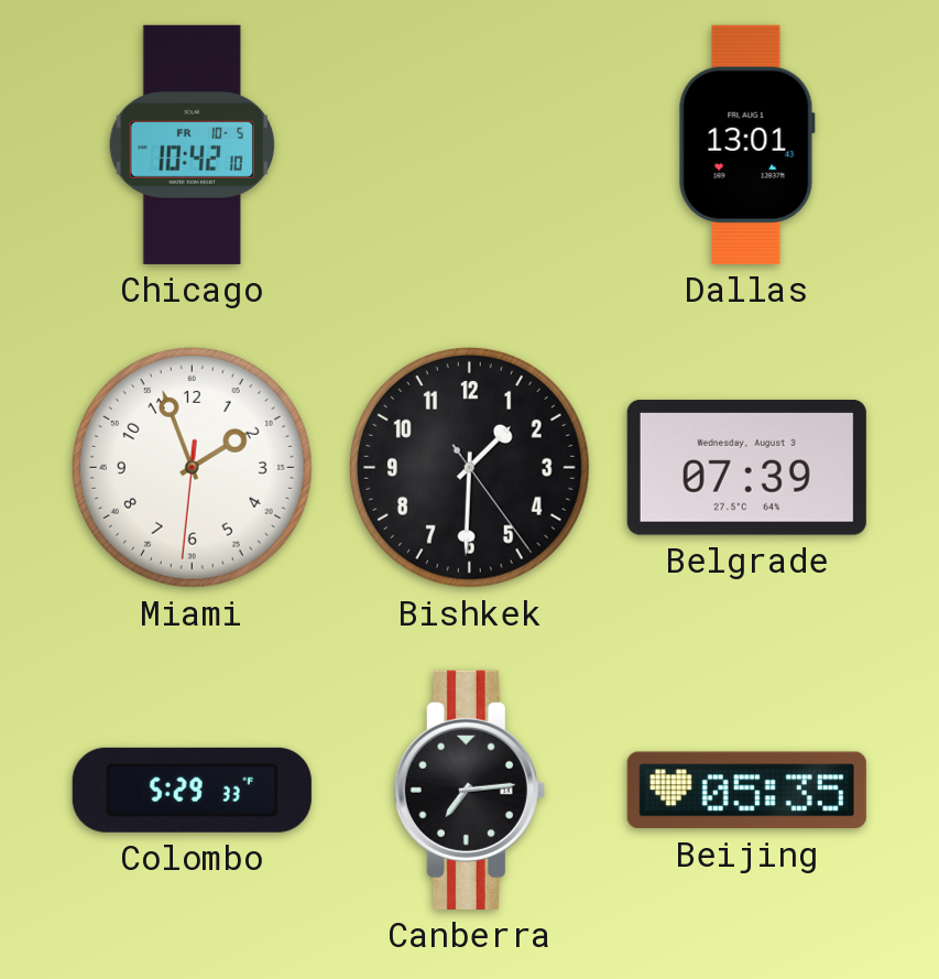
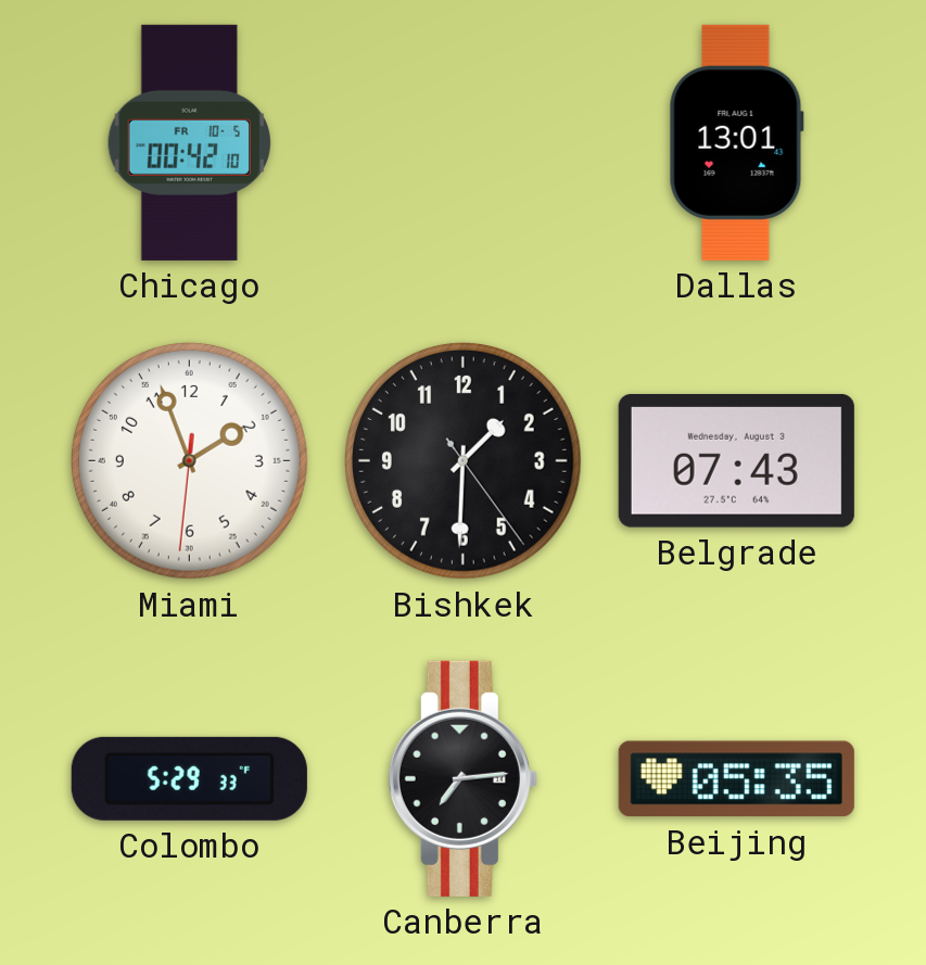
Chicago: 10:42 -> 00:42
Belgrade: 07:39 -> 07:43
